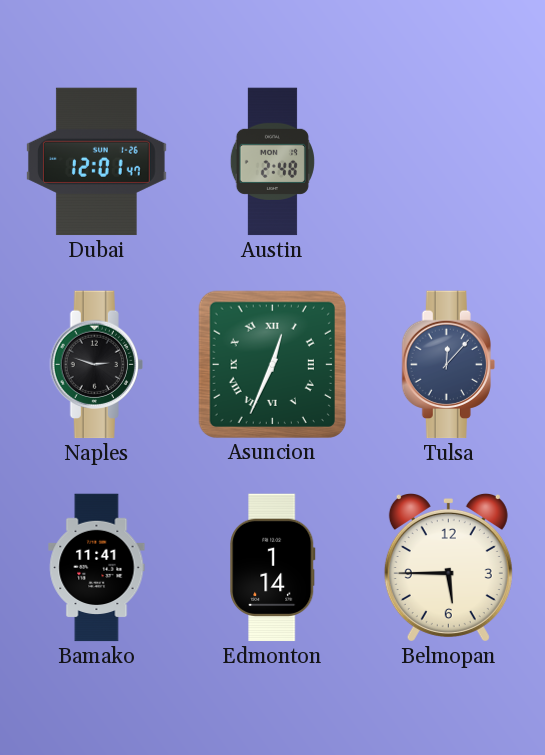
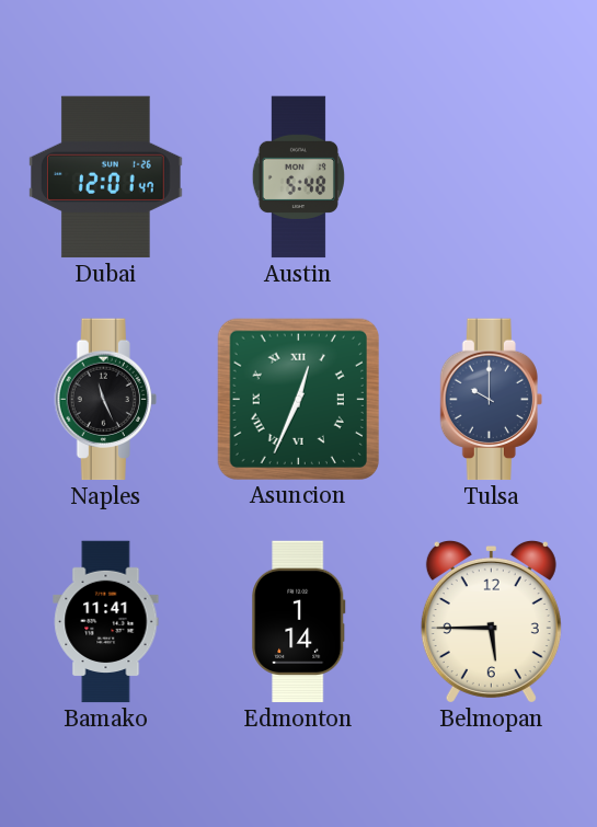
Austin: 2:48 -> 5:48
Naples: 2:48 -> 11:26
Tulsa: 12:07 -> 10:00
